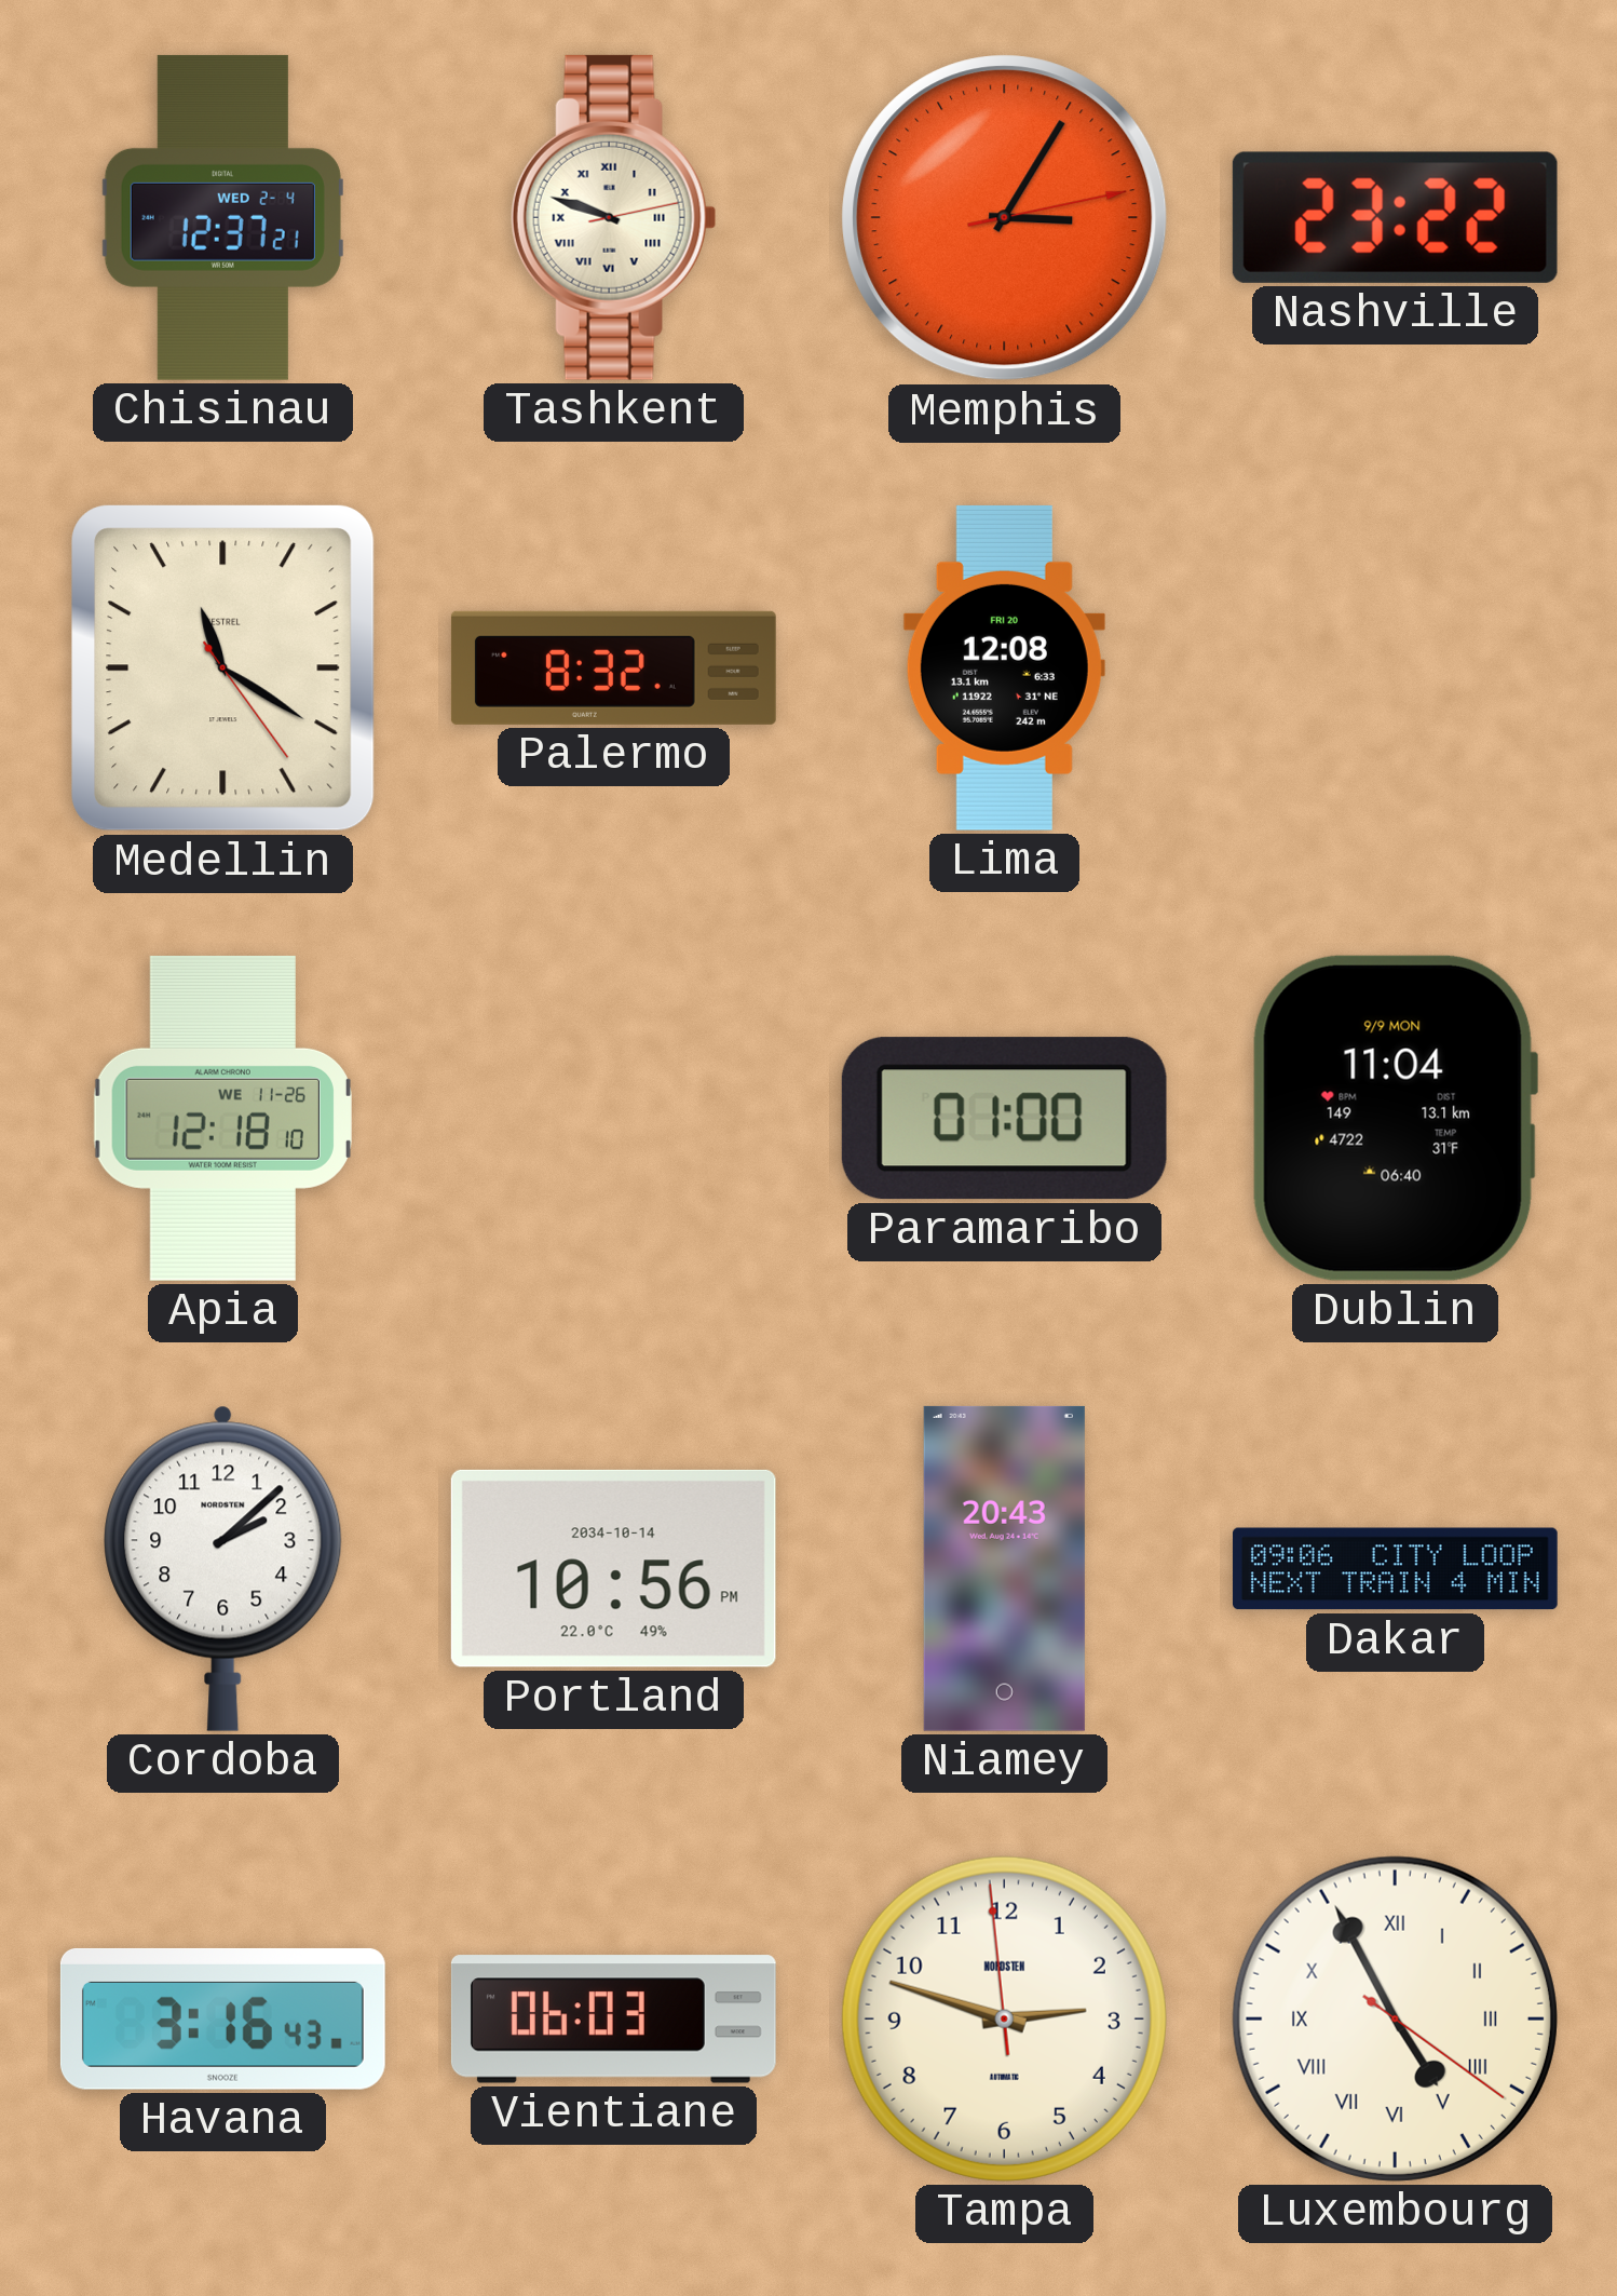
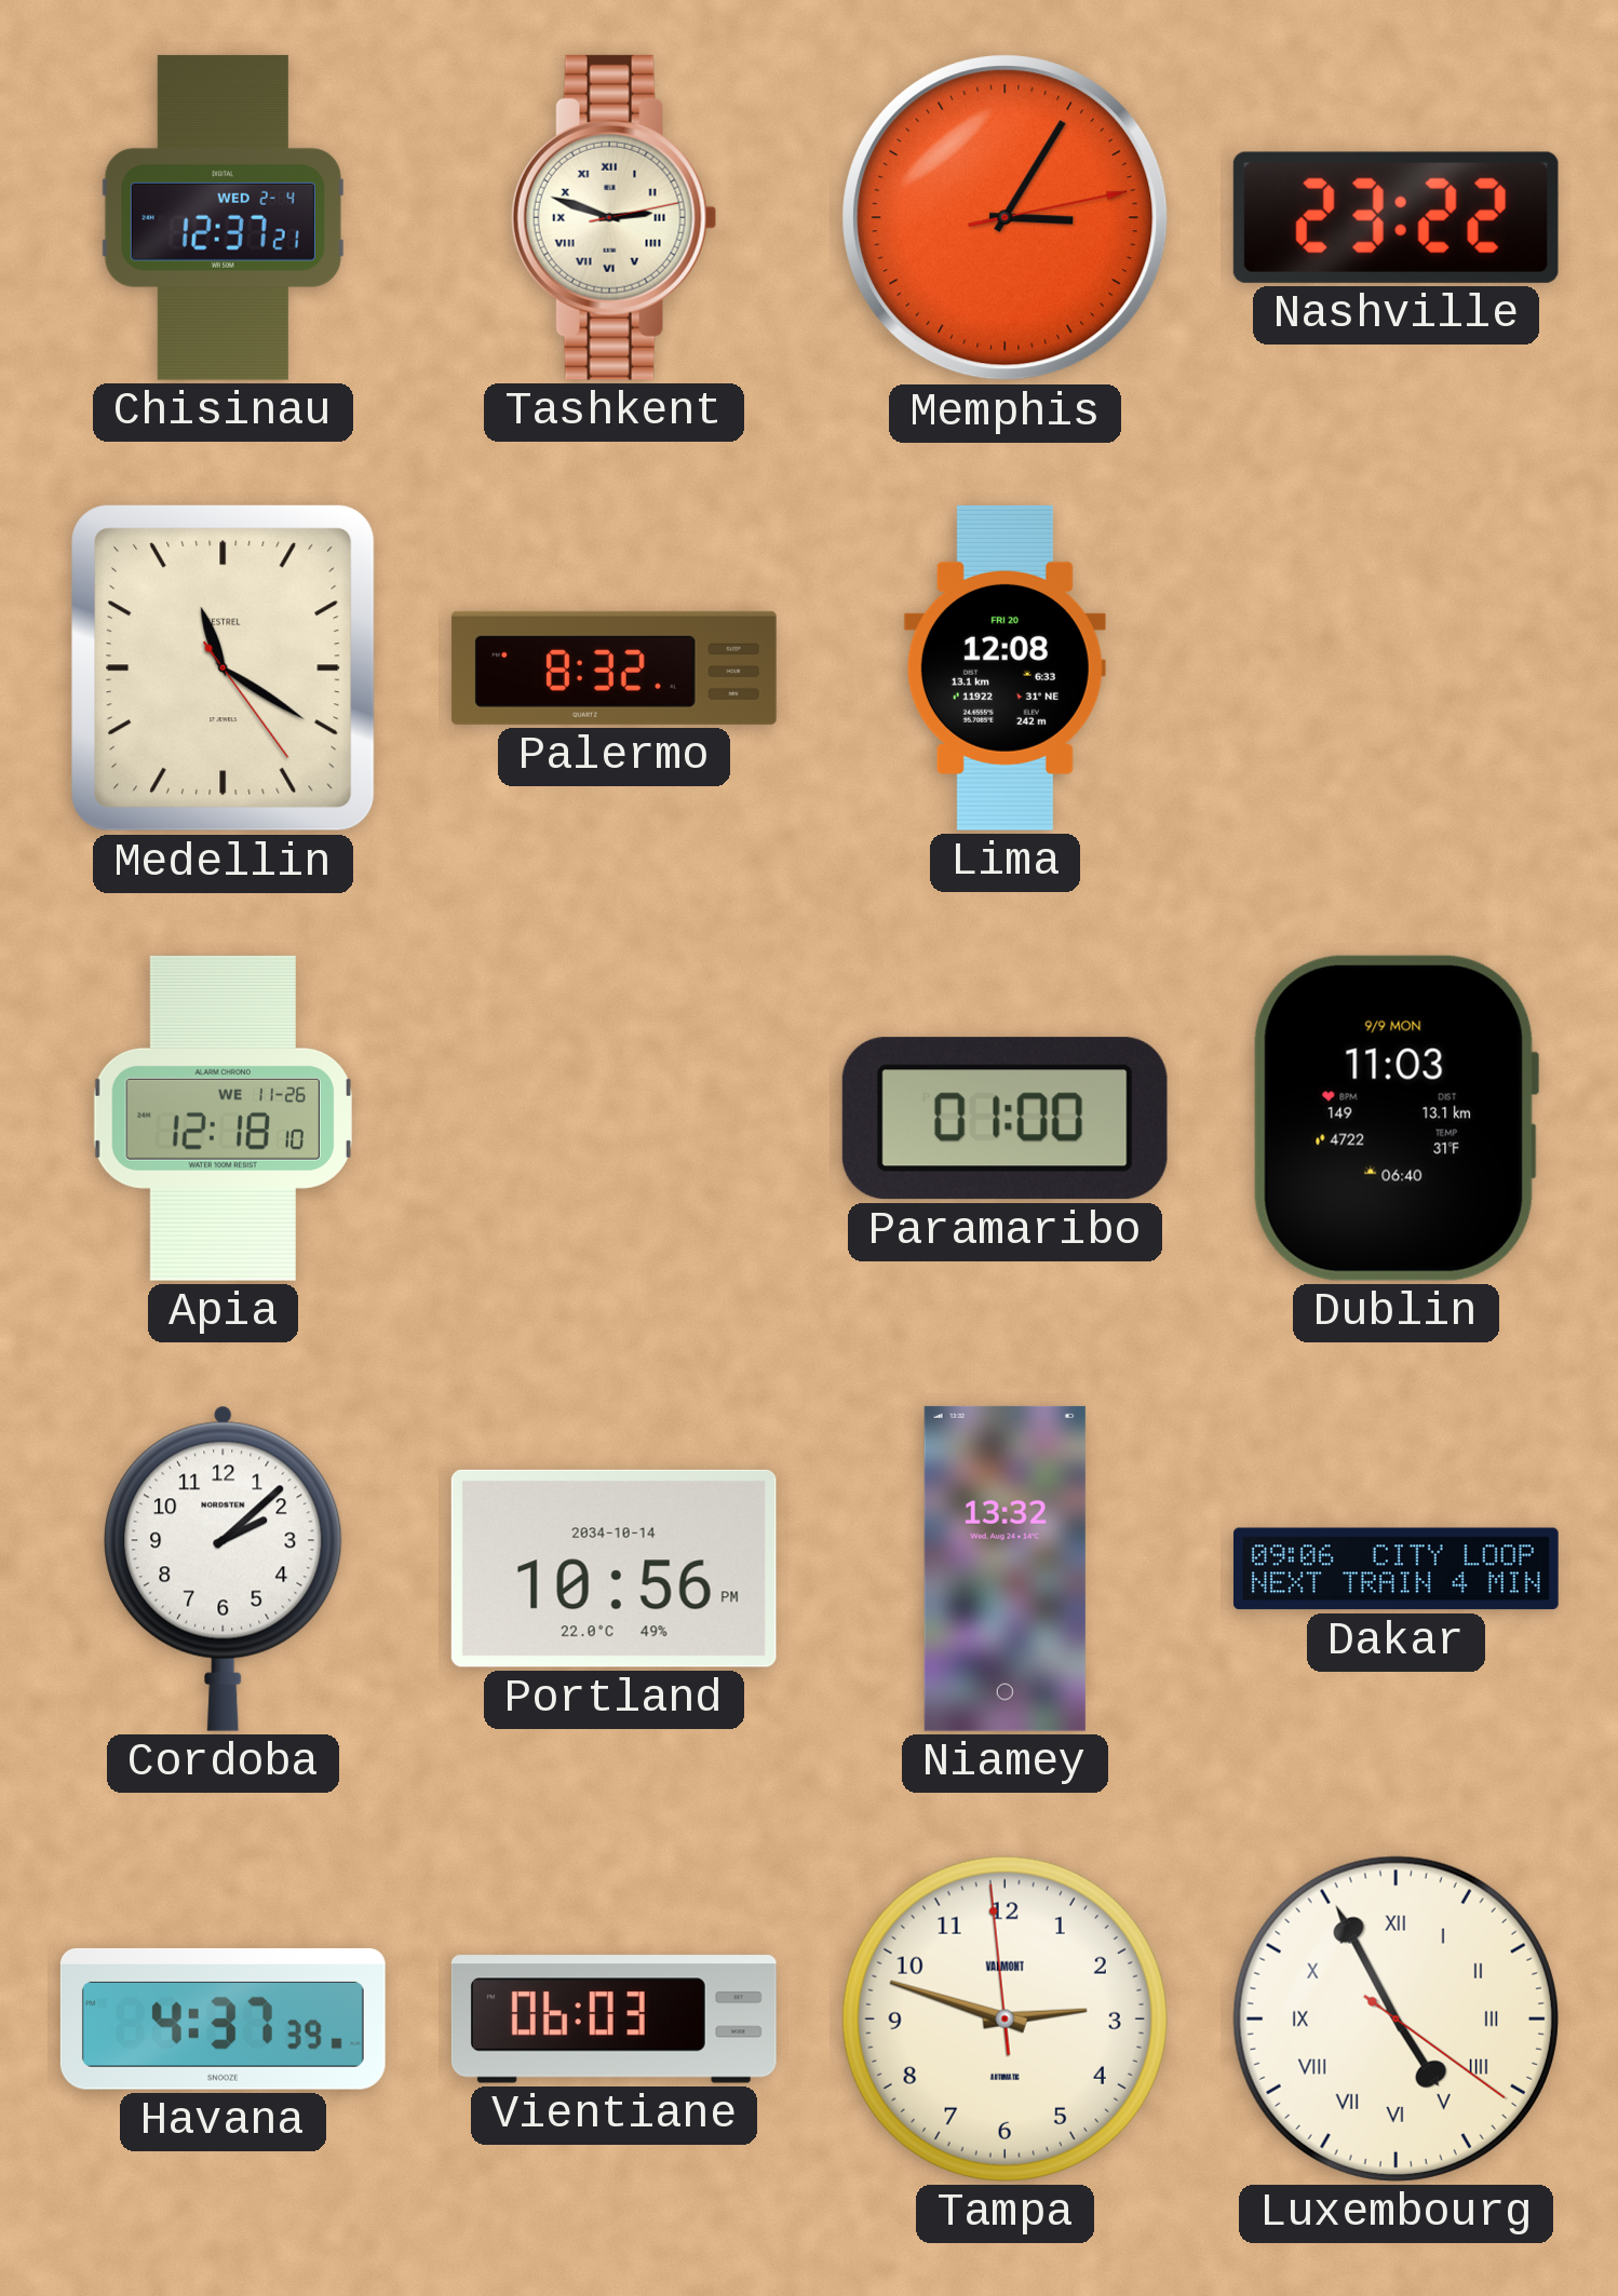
Tashkent: 9:48 -> 2:48
Dublin: 11:04 -> 11:03
Niamey: 20:43 -> 13:32
Havana: 3:16 -> 4:37
Tampa brand: NORDSTEN -> VALMONT
